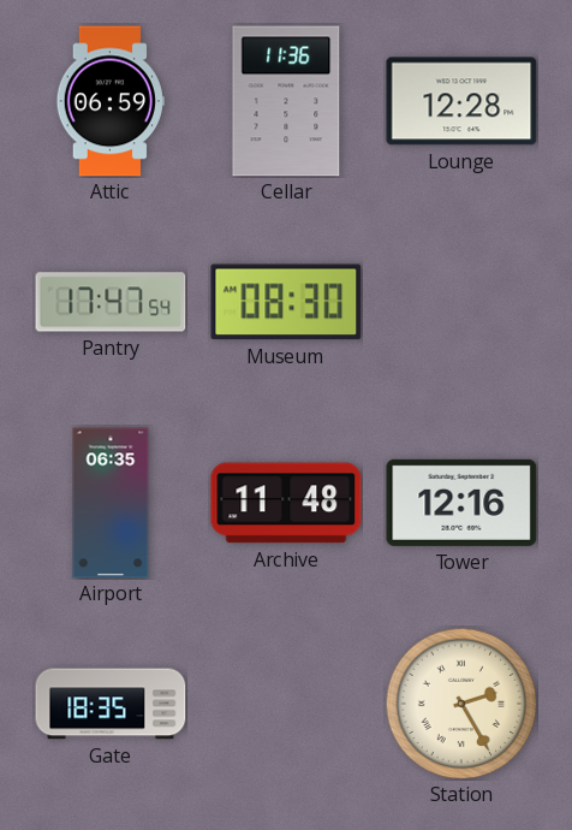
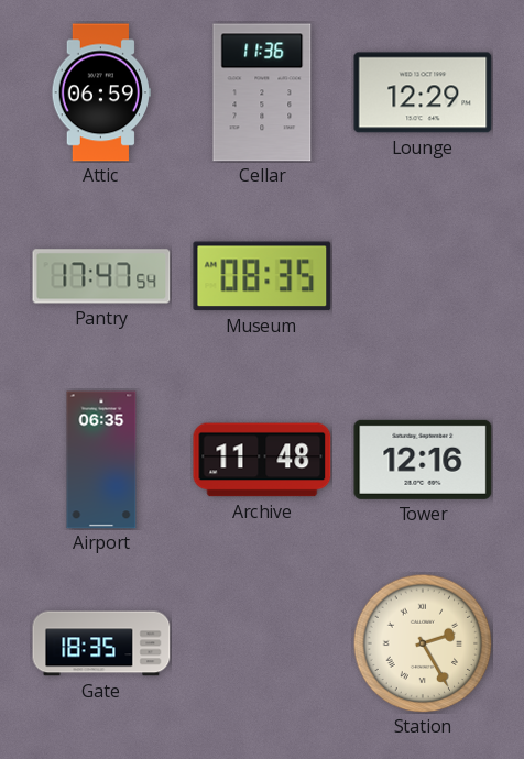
Lounge: 12:28 -> 12:29
Museum: 08:30 -> 08:35
